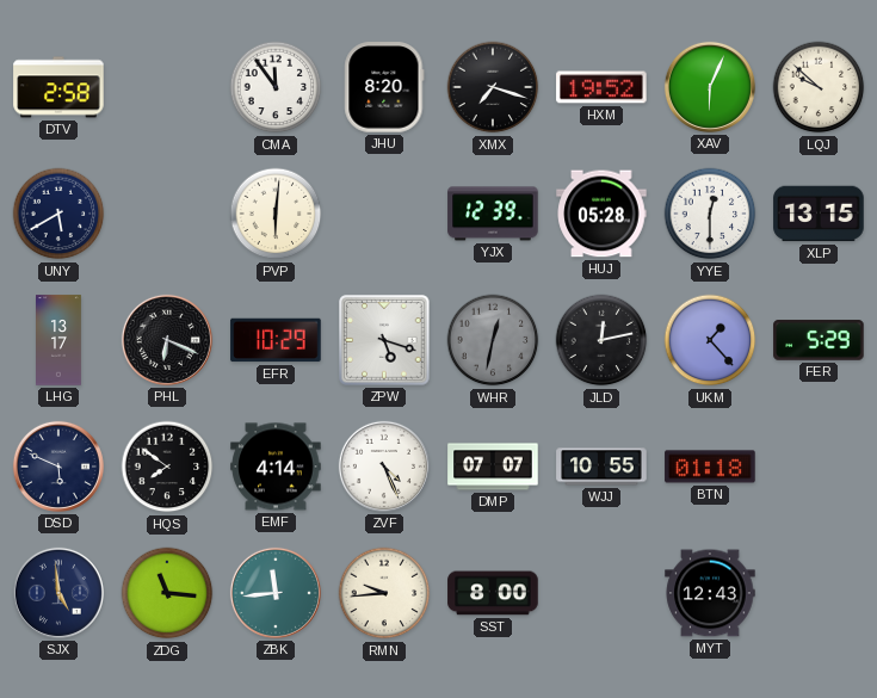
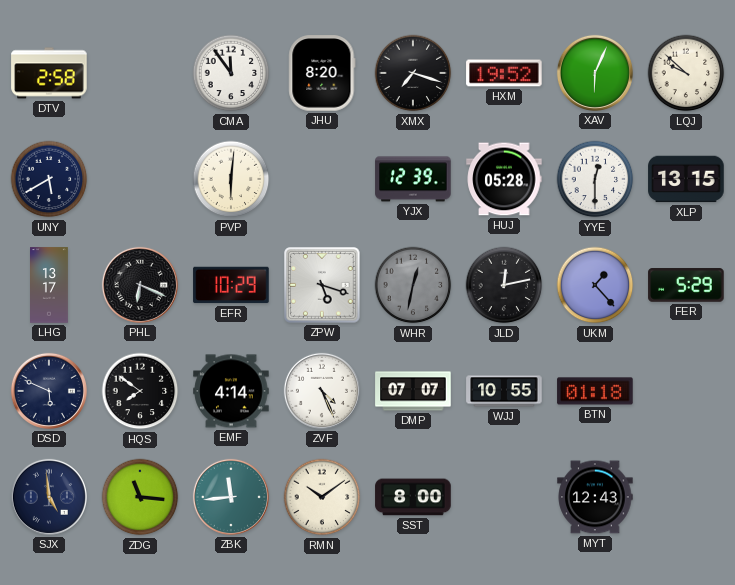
RMN: 9:44 -> 10:09
